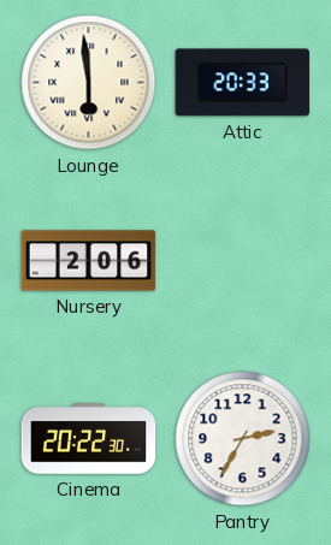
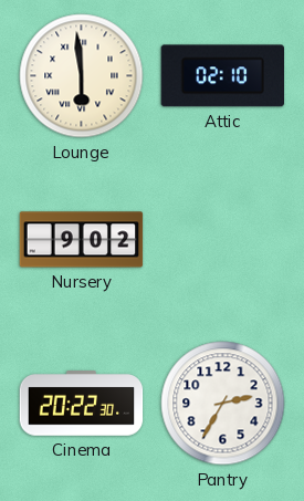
Attic: 20:33 -> 02:10
Nursery: 2:06 -> 9:02
